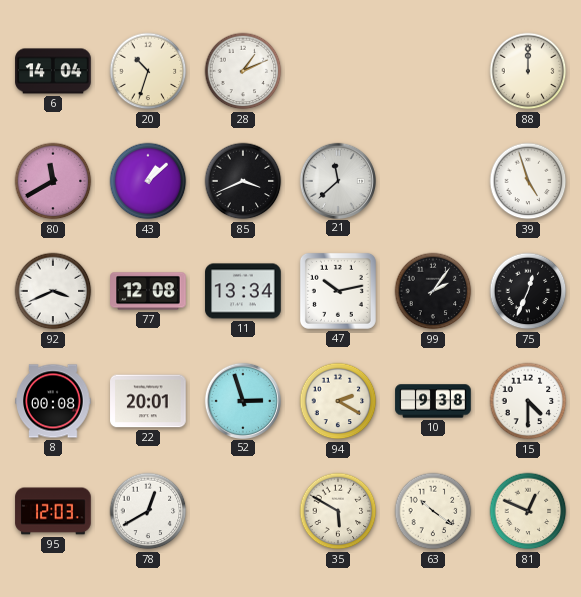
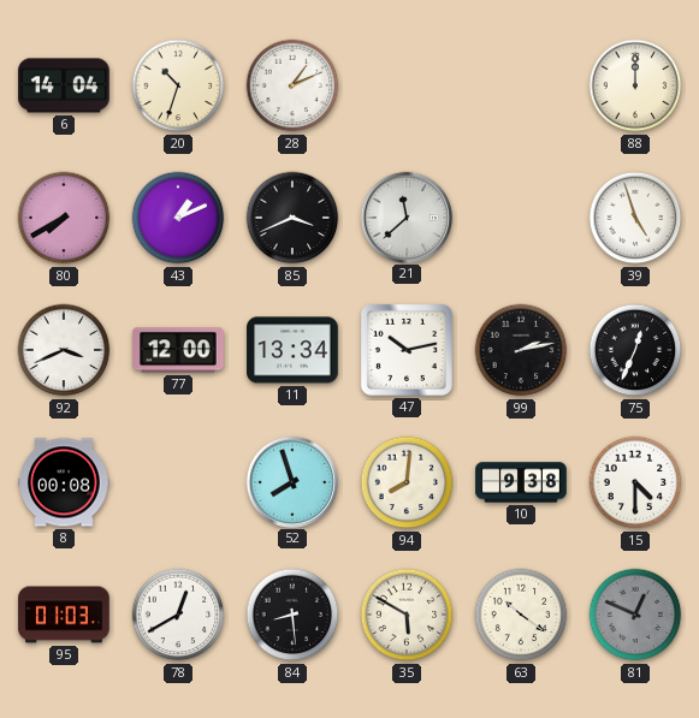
80: 11:40 -> 7:40
43: 1:08 -> 1:11
77: 12:08 -> 12:00
99: 2:06 -> 2:13
22: 20:01 -> none
52: 2:57 -> 7:57
94: 2:20 -> 8:01
95: 12:03 -> 01:03
84: none -> 8:29
81 dial: cream -> grey
